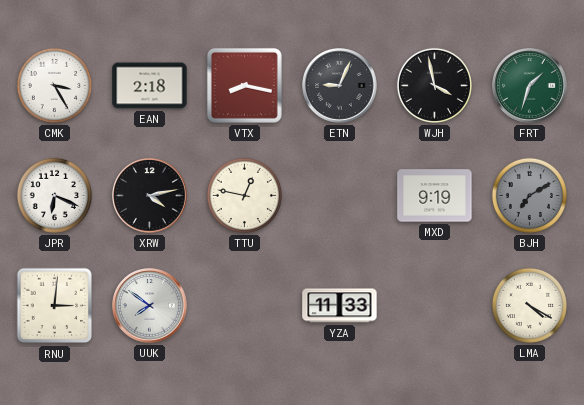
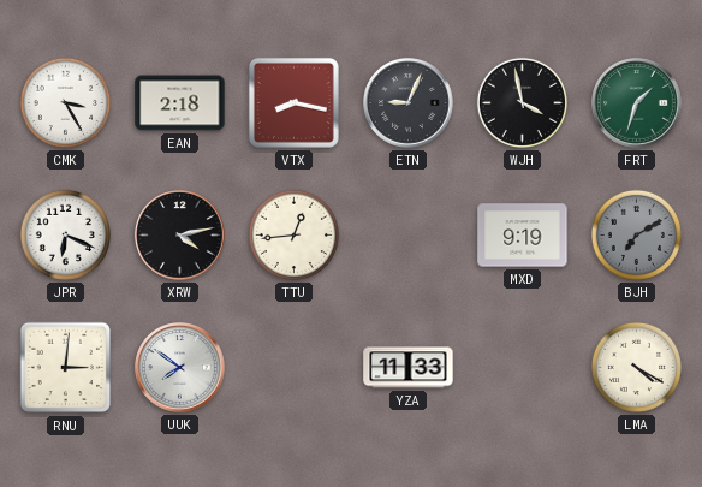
TTU: 12:47 -> 12:44
